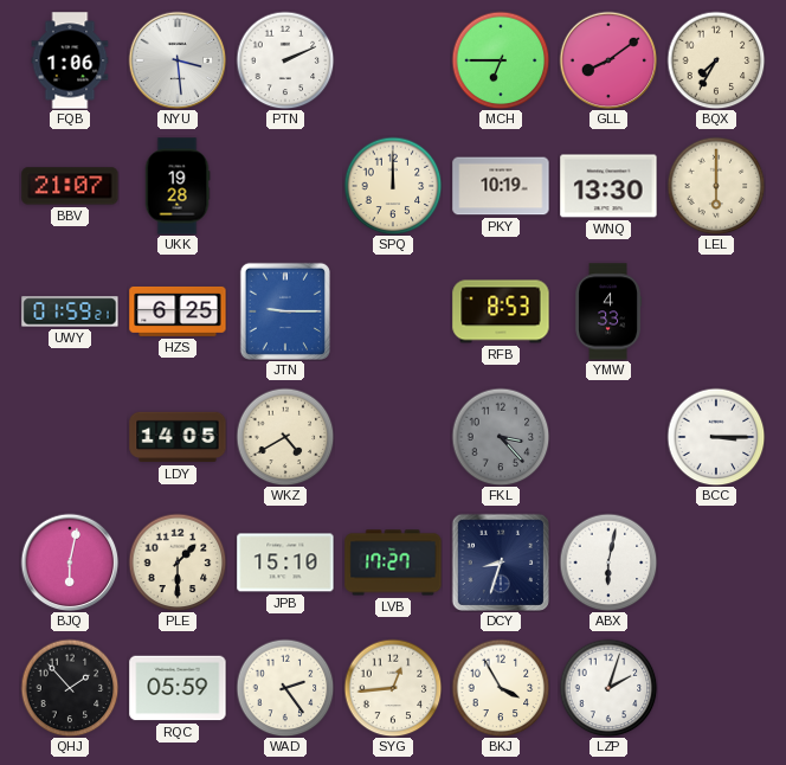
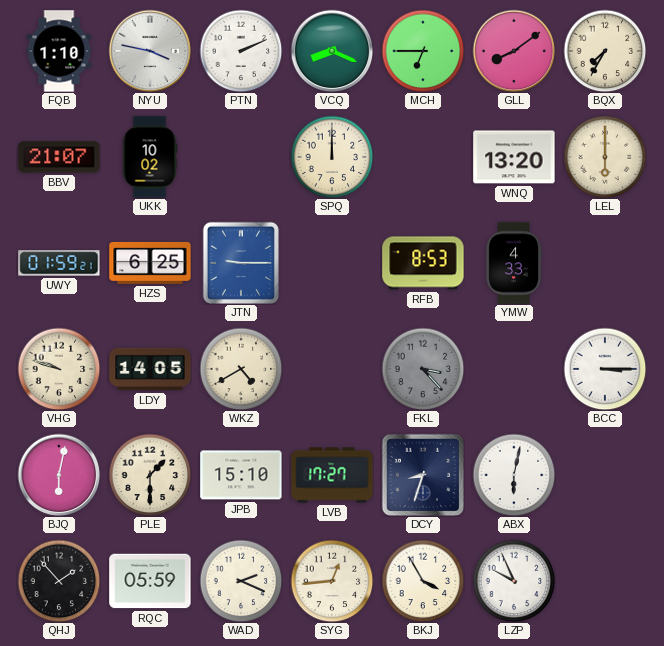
FQB: 1:06 -> 1:10
NYU: 3:29 -> 3:47
VCQ: none -> 8:19
UKK: 19:28 -> 10:02
PKY: 10:19 -> none
WNQ: 13:30 -> 13:20
VHG: none -> 9:48
WAD: 2:24 -> 2:19
LZP: 2:03 -> 9:56
